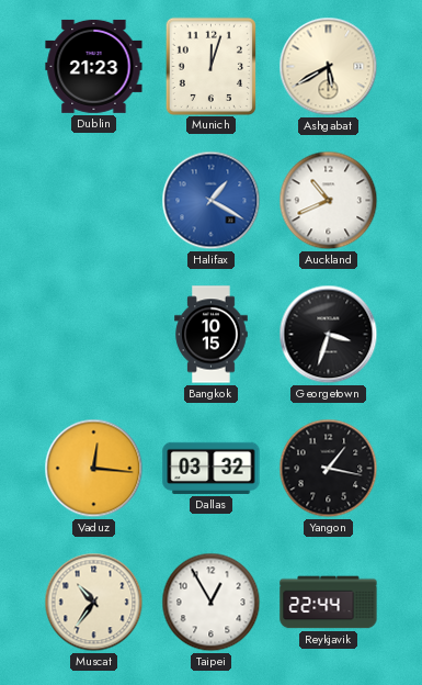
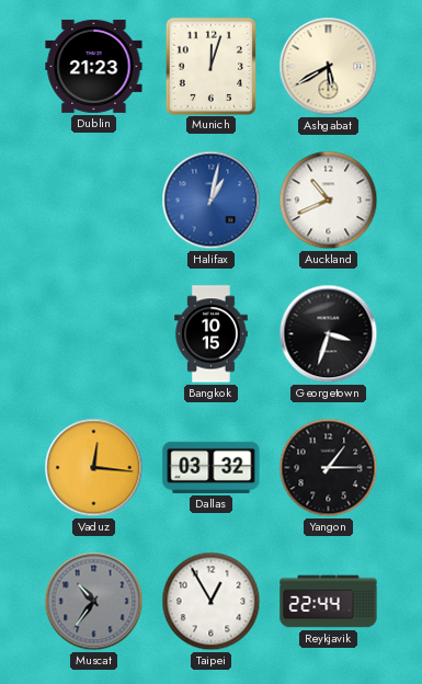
Halifax: 1:20 -> 1:02
Yangon: 1:17 -> 1:15
Muscat dial: cream -> grey
